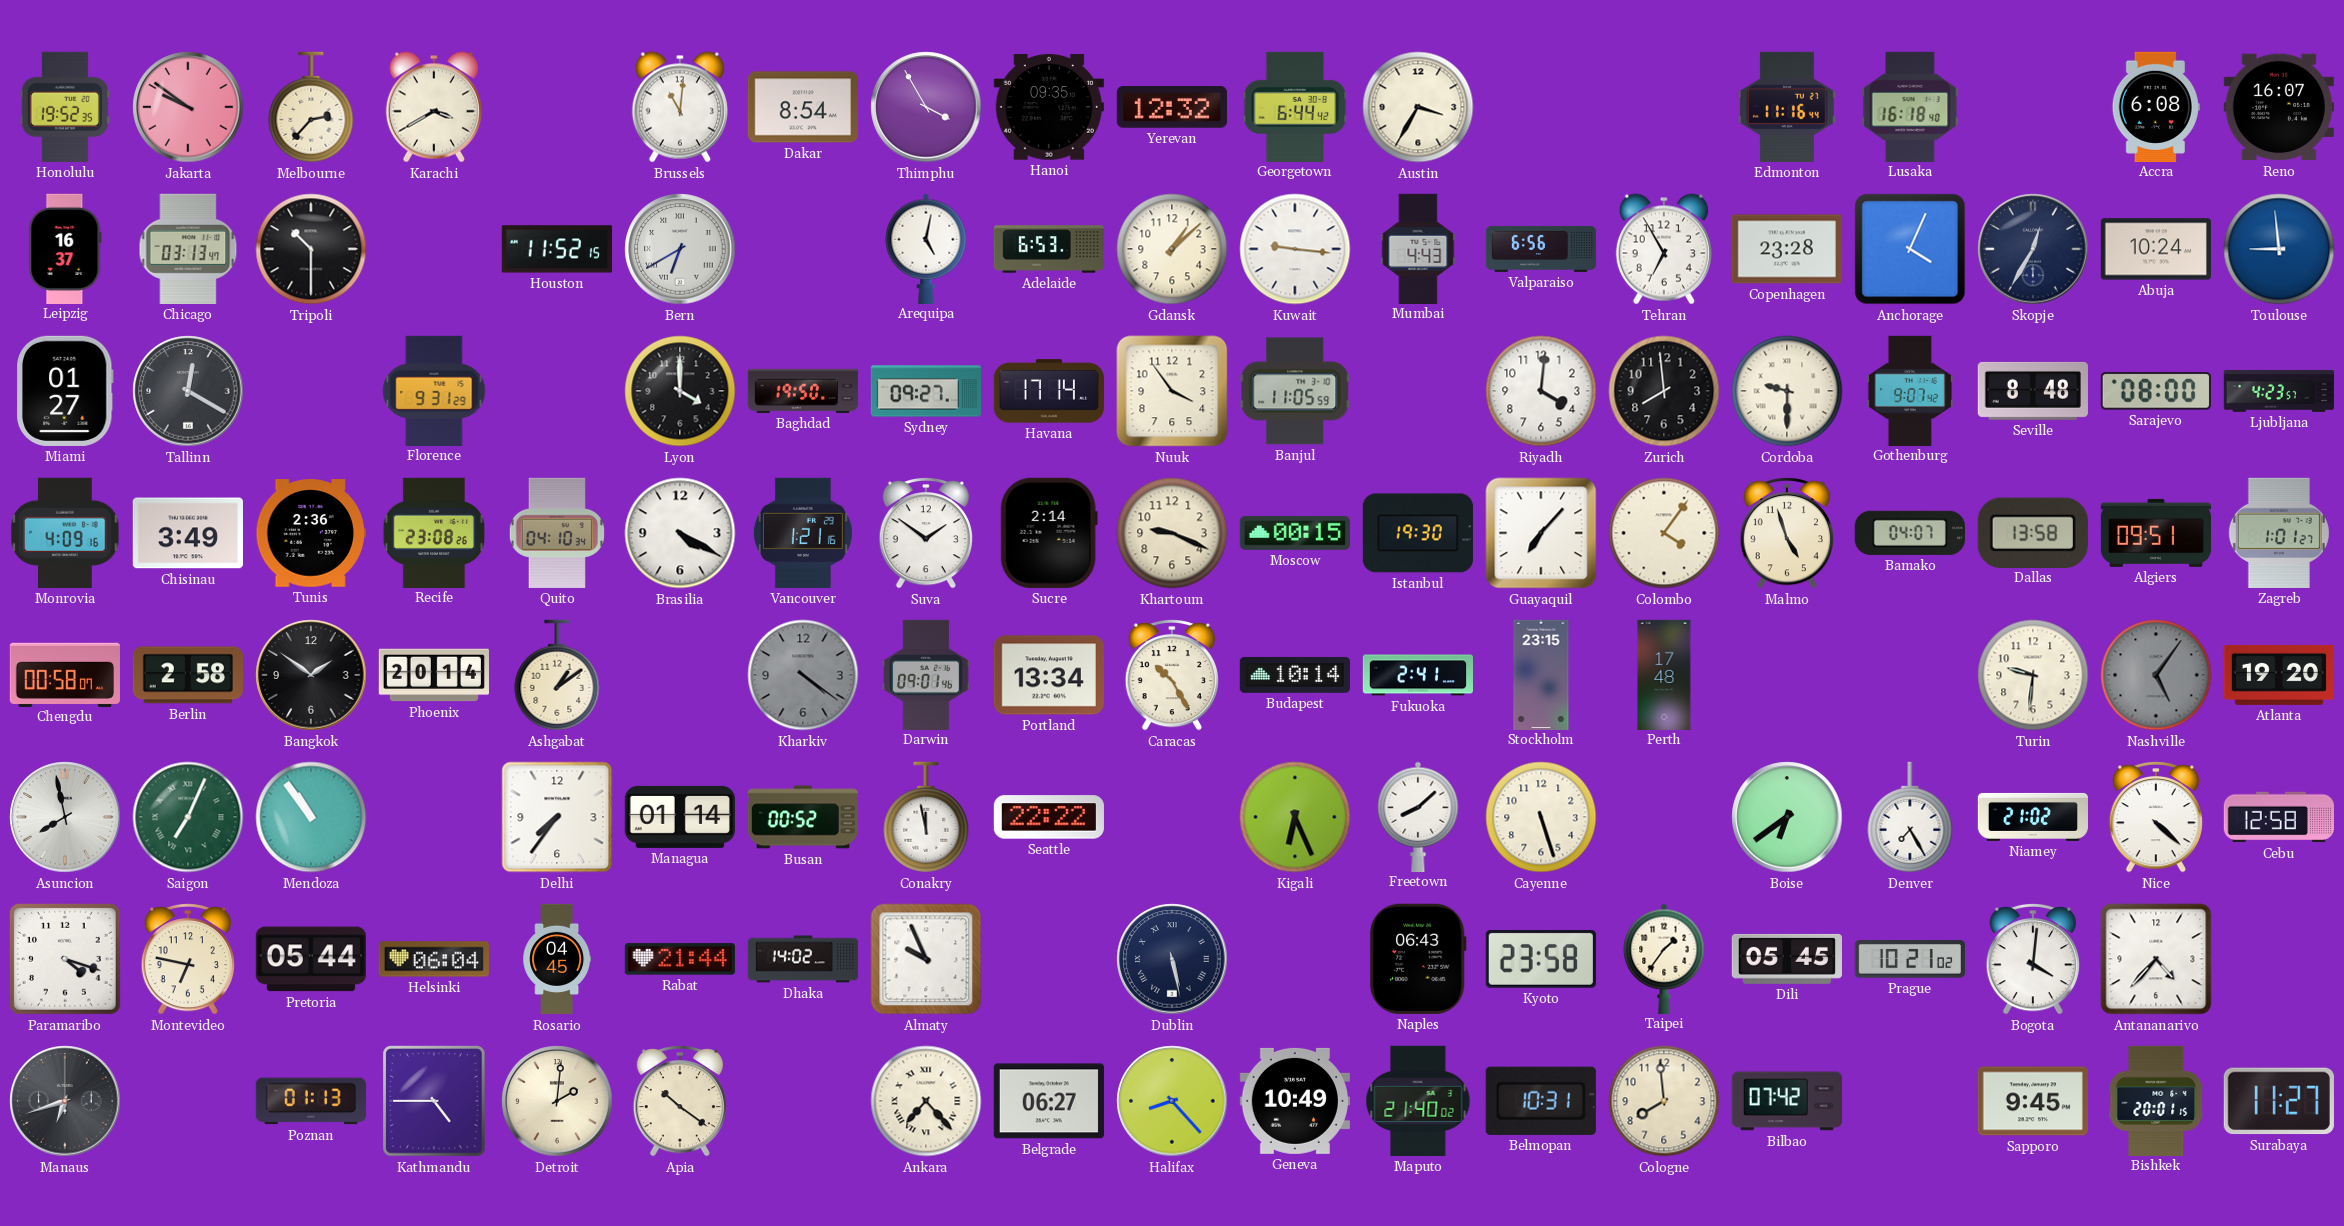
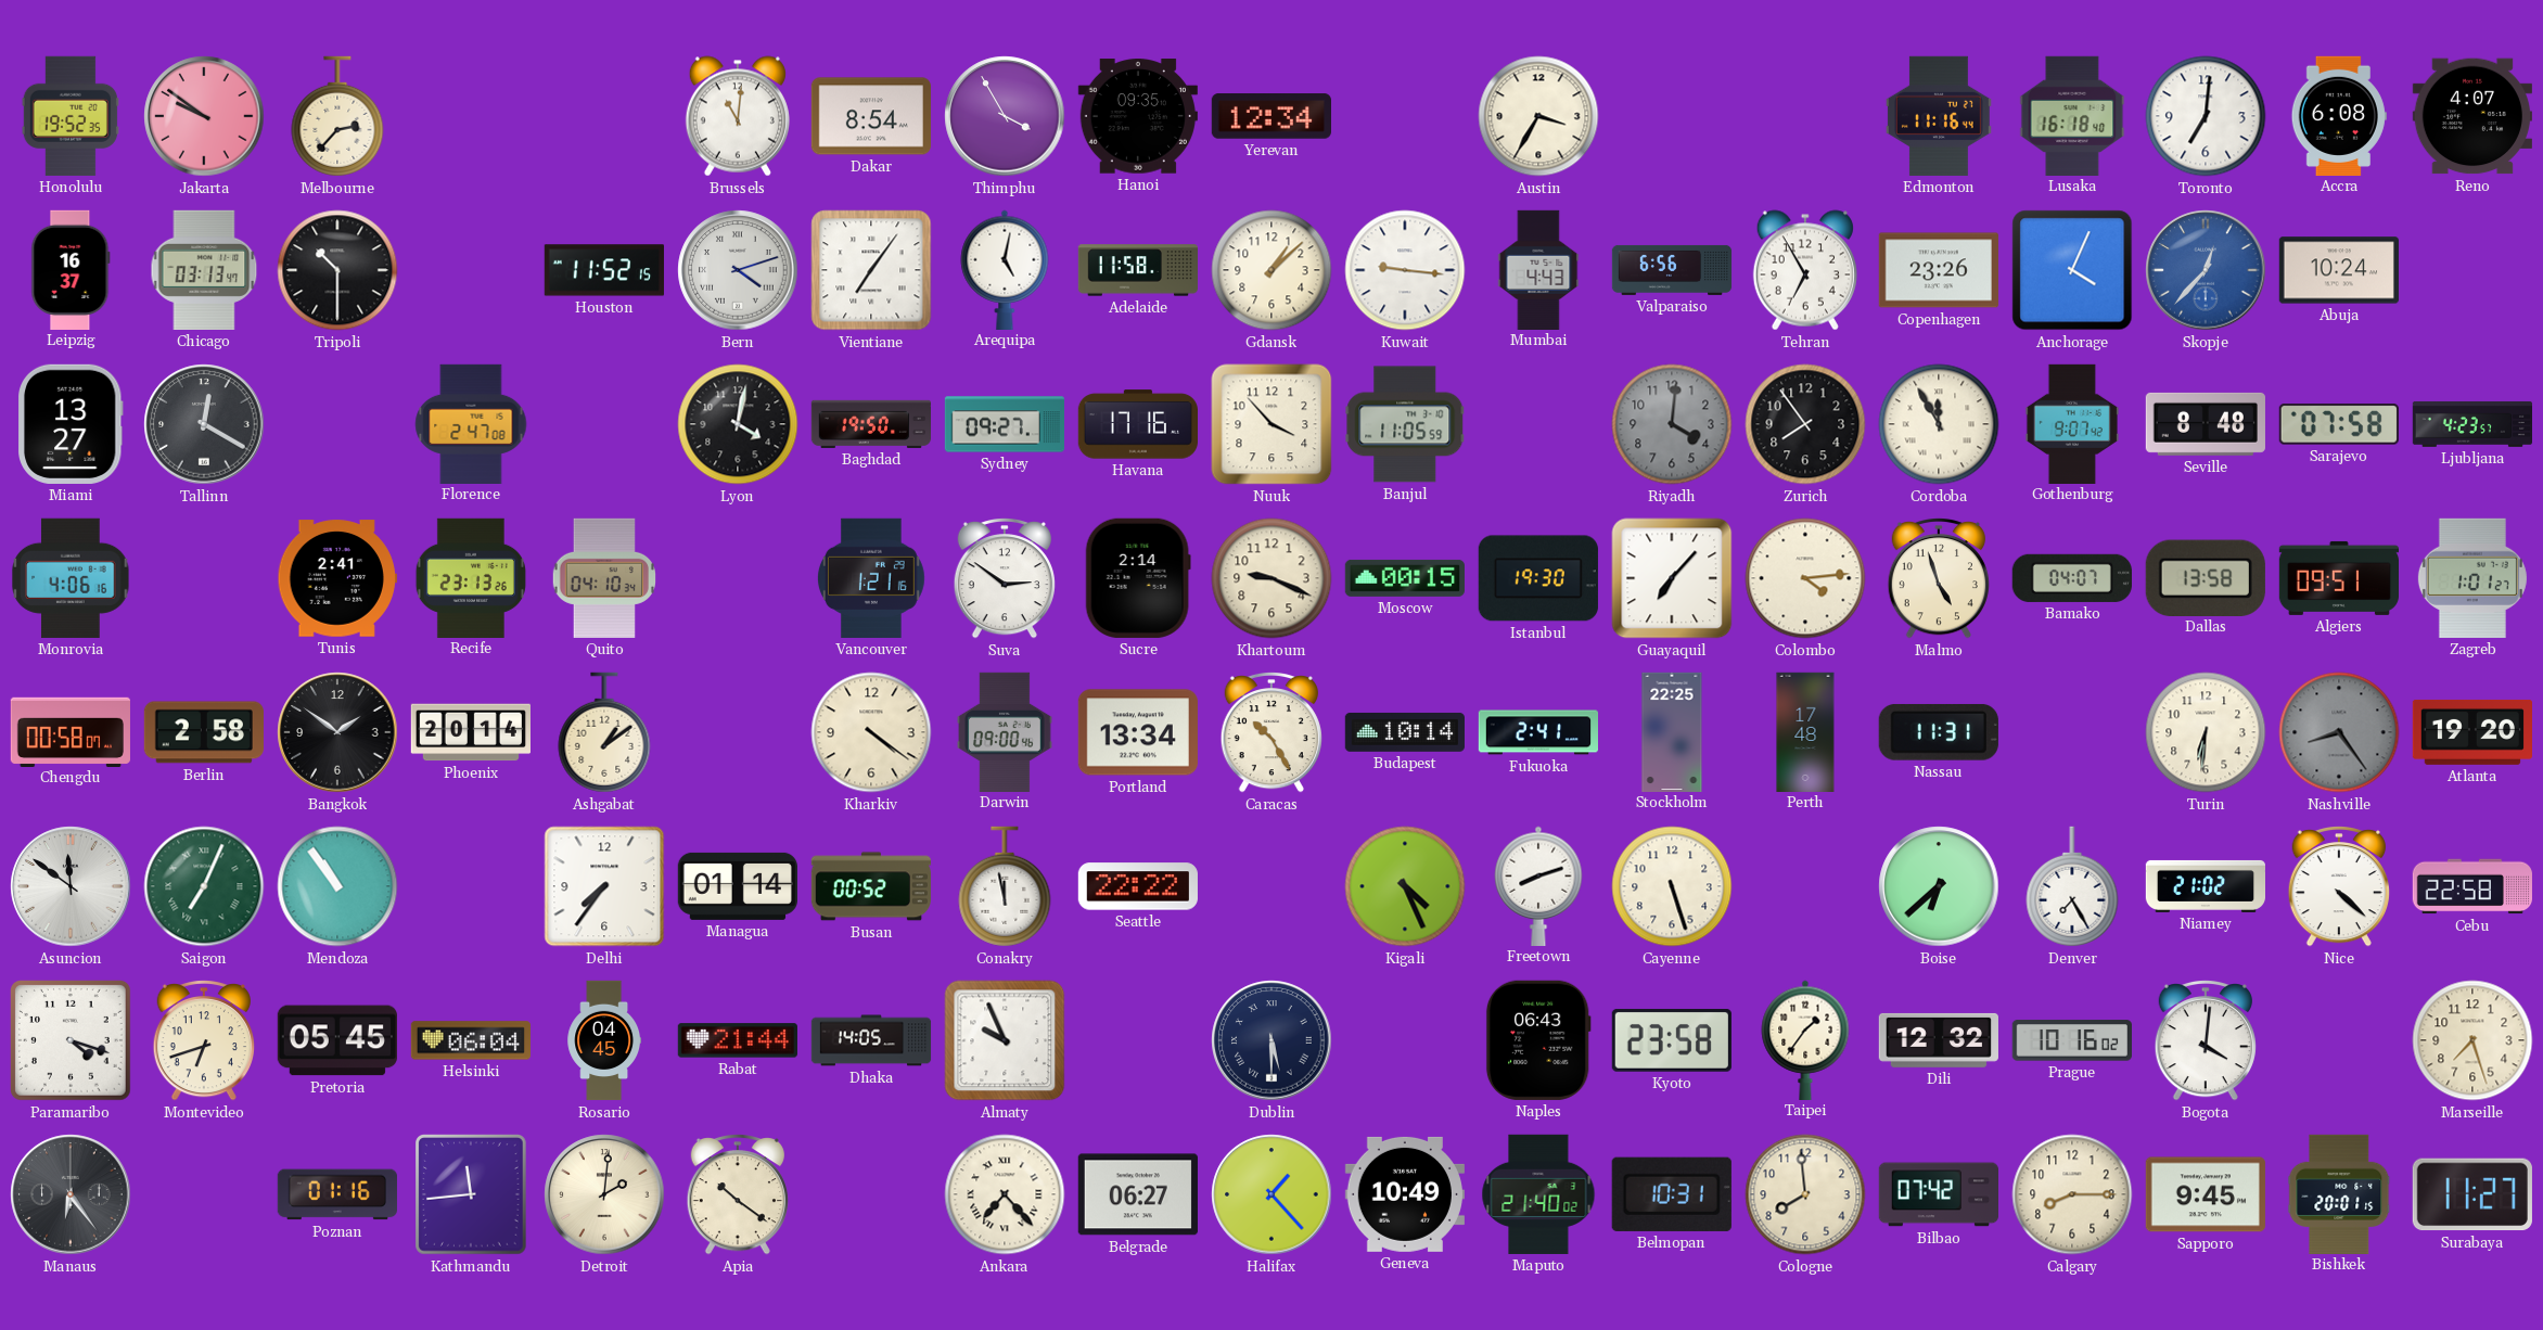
Karachi: 3:40 -> none
Yerevan: 12:32 -> 12:34
Georgetown: 6:44 -> none
Toronto: none -> 7:01
Reno: 16:07 -> 4:07
Bern: 6:40 -> 4:12
Vientiane: none -> 7:06
Adelaide: 6:53 -> 11:58
Copenhagen: 23:28 -> 23:26
Skopje: 12:35 -> 12:37
Skopje dial: navy -> blue
Toulouse: 8:59 -> none
Miami: 01:27 -> 13:27
Florence: 9:31 -> 2:47
Lyon: 4:00 -> 4:02
Havana: 17:14 -> 17:16
Nuuk: 3:54 -> 3:53
Riyadh dial: white -> grey
Zurich: 7:59 -> 7:54
Cordoba: 9:30 -> 11:55
Sarajevo: 08:00 -> 07:58
Monrovia: 4:09 -> 4:06
Chisinau: 3:49 -> none
Tunis: 2:36 -> 2:41
Recife: 23:08 -> 23:13
Brasilia: 4:20 -> none
Suva: 1:51 -> 2:51
Colombo: 4:06 -> 4:14
Kharkiv dial: grey -> cream
Darwin: 09:01 -> 09:00
Stockholm: 23:15 -> 22:25
Nassau: none -> 11:31
Turin: 9:31 -> 6:31
Nashville: 5:06 -> 8:24
Asuncion: 7:58 -> 11:51
Kigali: 6:26 -> 4:26
Freetown: 8:08 -> 8:12
Boise: 6:39 -> 6:38
Cebu: 12:58 -> 22:58
Montevideo: 6:47 -> 6:42
Pretoria: 05:44 -> 05:45
Dhaka: 14:02 -> 14:05
Dublin: 5:28 -> 5:30
Dili: 05:45 -> 12:32
Prague: 10:21 -> 10:16
Antananarivo: 4:37 -> none
Marseille: none -> 7:27
Manaus: 6:42 -> 6:24
Poznan: 01:13 -> 01:16
Kathmandu: 4:45 -> 11:44
Halifax: 8:23 -> 1:23
Calgary: none -> 8:15
